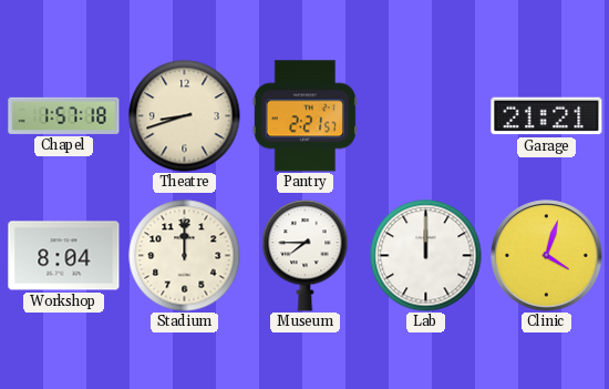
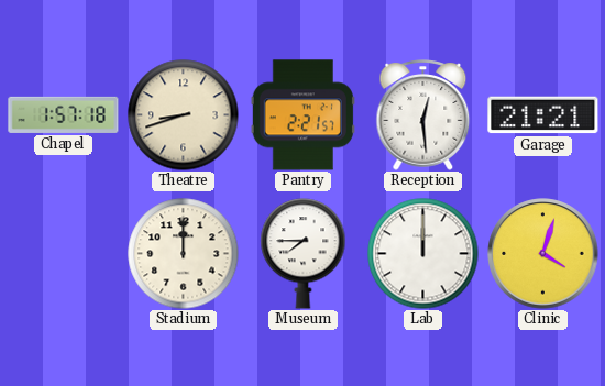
Reception: none -> 12:29
Workshop: 8:04 -> none
